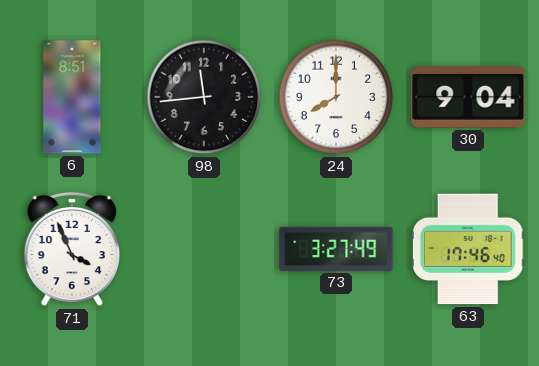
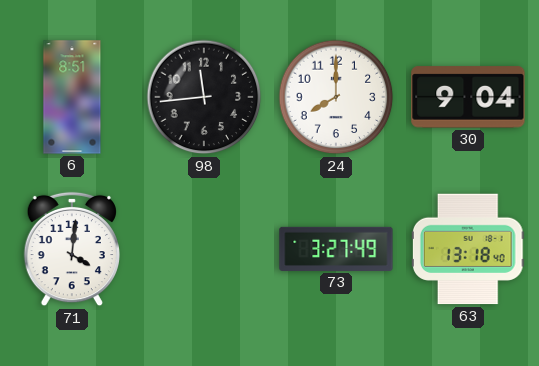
71: 3:56 -> 4:01
63: 17:46 -> 13:18
